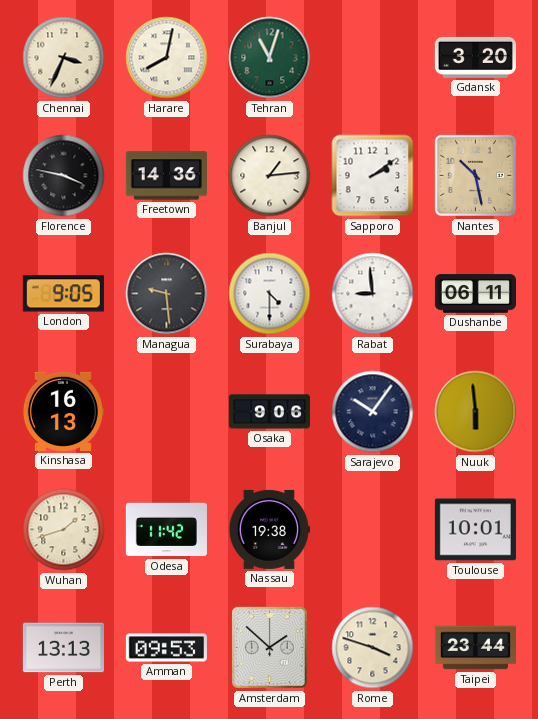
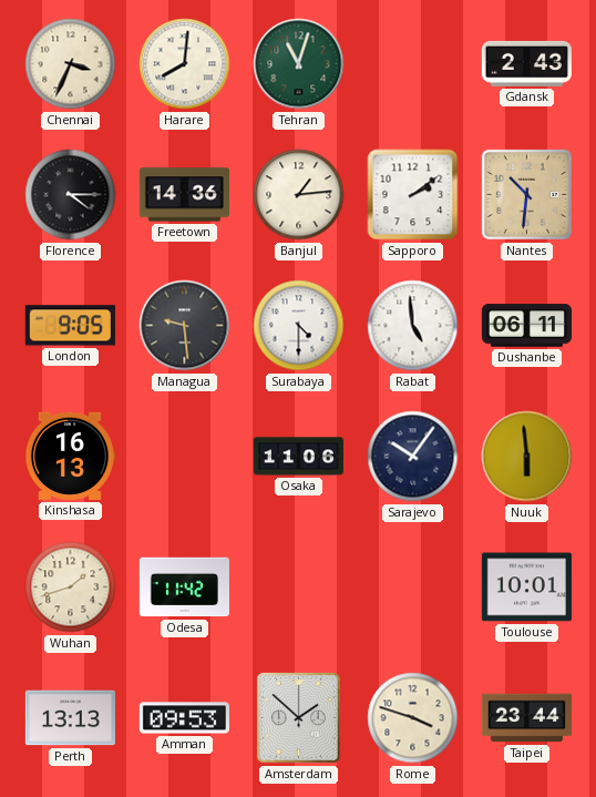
Harare: 8:02 -> 8:01
Gdansk: 3:20 -> 2:43
Florence: 3:47 -> 4:15
Nantes: 10:28 -> 10:31
Rabat: 8:59 -> 4:59
Osaka: 9:06 -> 11:06
Nassau: 19:38 -> none
